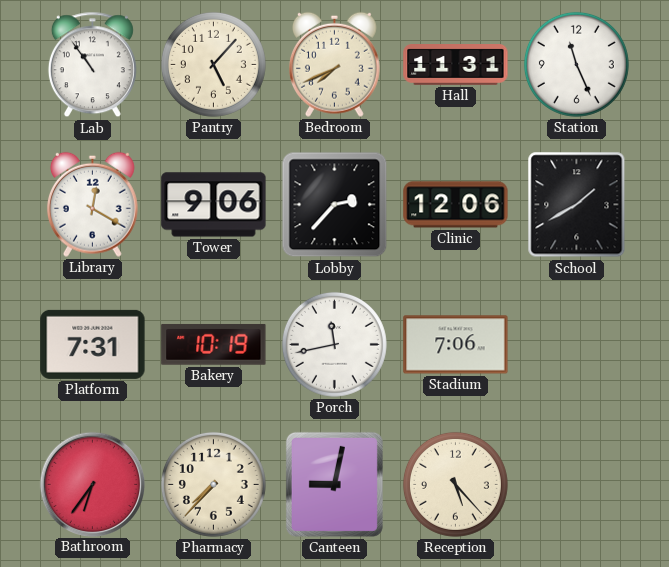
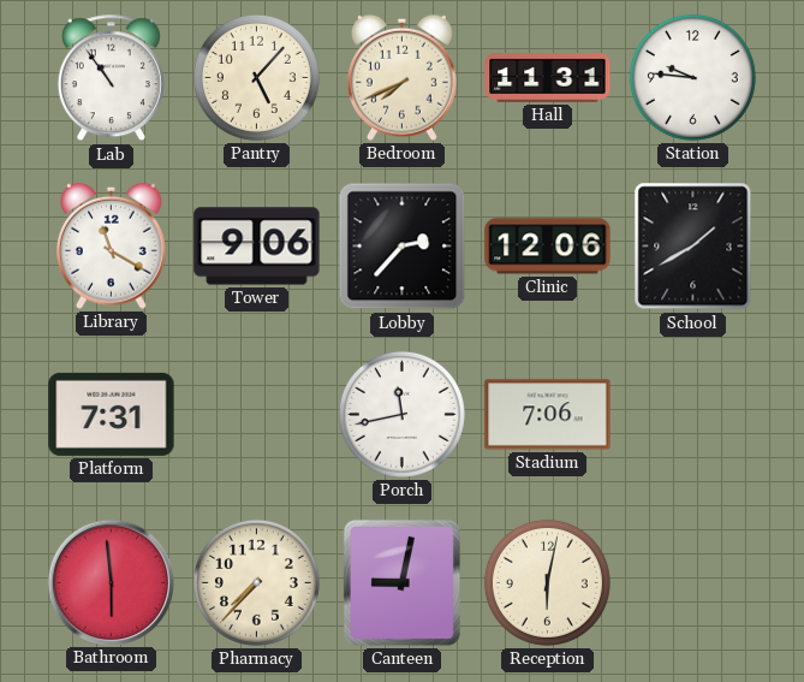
Station: 11:26 -> 9:46
Library: 12:20 -> 11:20
Bakery: 10:19 -> none
Bathroom: 6:36 -> 5:59
Reception: 5:23 -> 6:02
